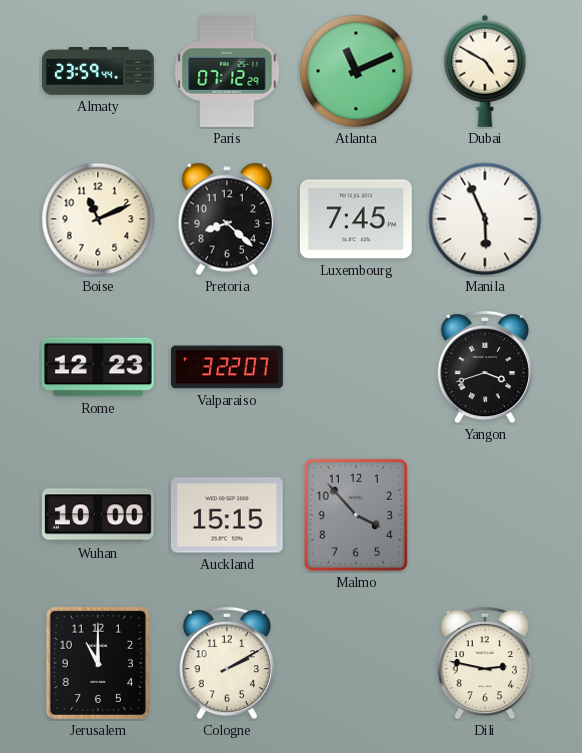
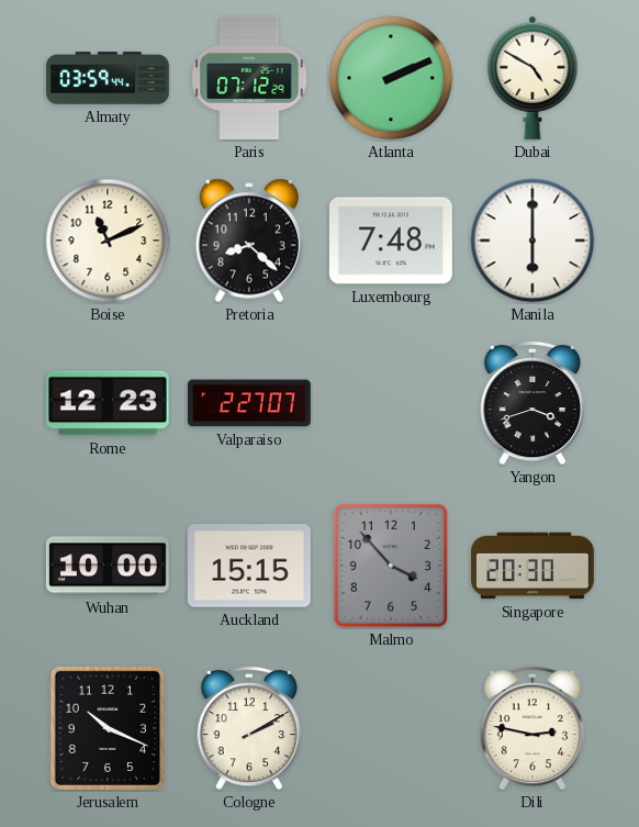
Almaty: 23:59 -> 03:59
Atlanta: 11:11 -> 2:11
Luxembourg: 7:45 -> 7:48
Manila: 5:56 -> 6:00
Valparaiso: 3:22 -> 2:27
Singapore: none -> 20:30
Jerusalem: 11:00 -> 10:19
